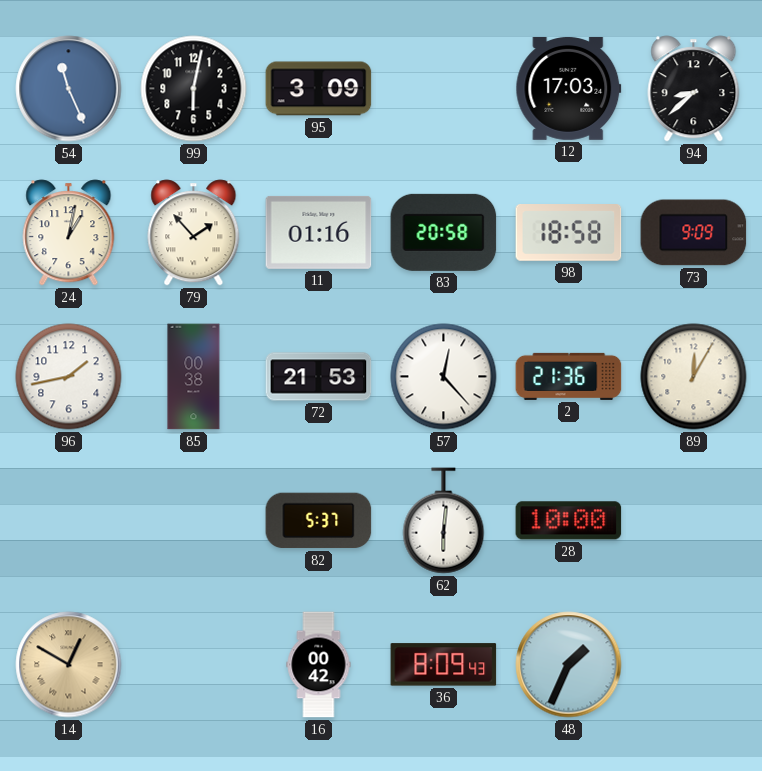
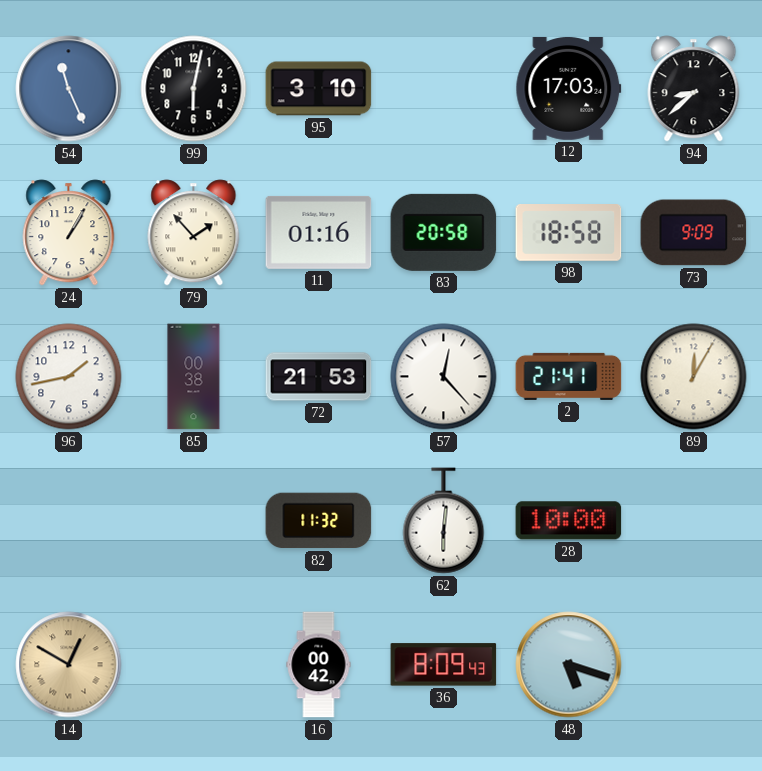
95: 3:09 -> 3:10
24: 1:02 -> 1:05
2: 21:36 -> 21:41
82: 5:37 -> 11:32
48: 1:34 -> 5:18
